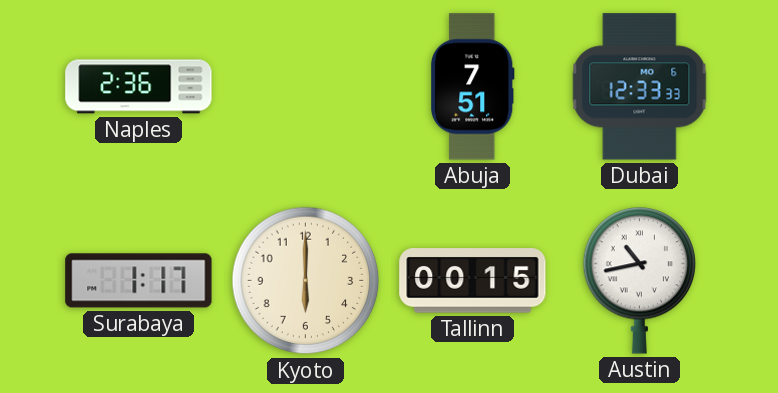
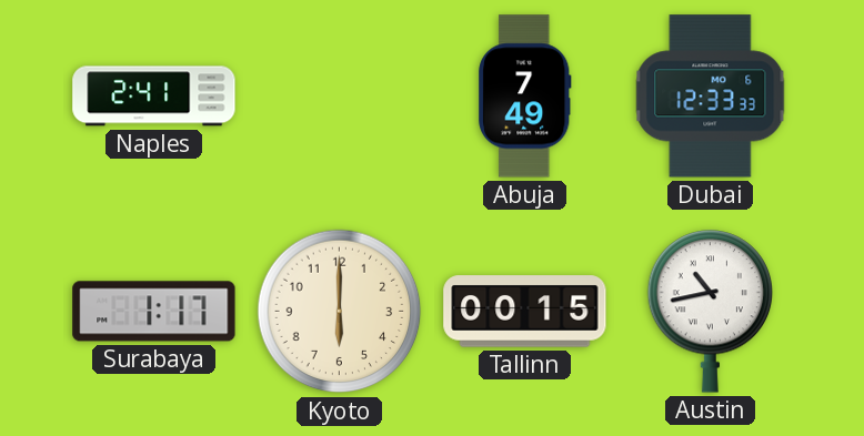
Naples: 2:36 -> 2:41
Abuja: 7:51 -> 7:49
